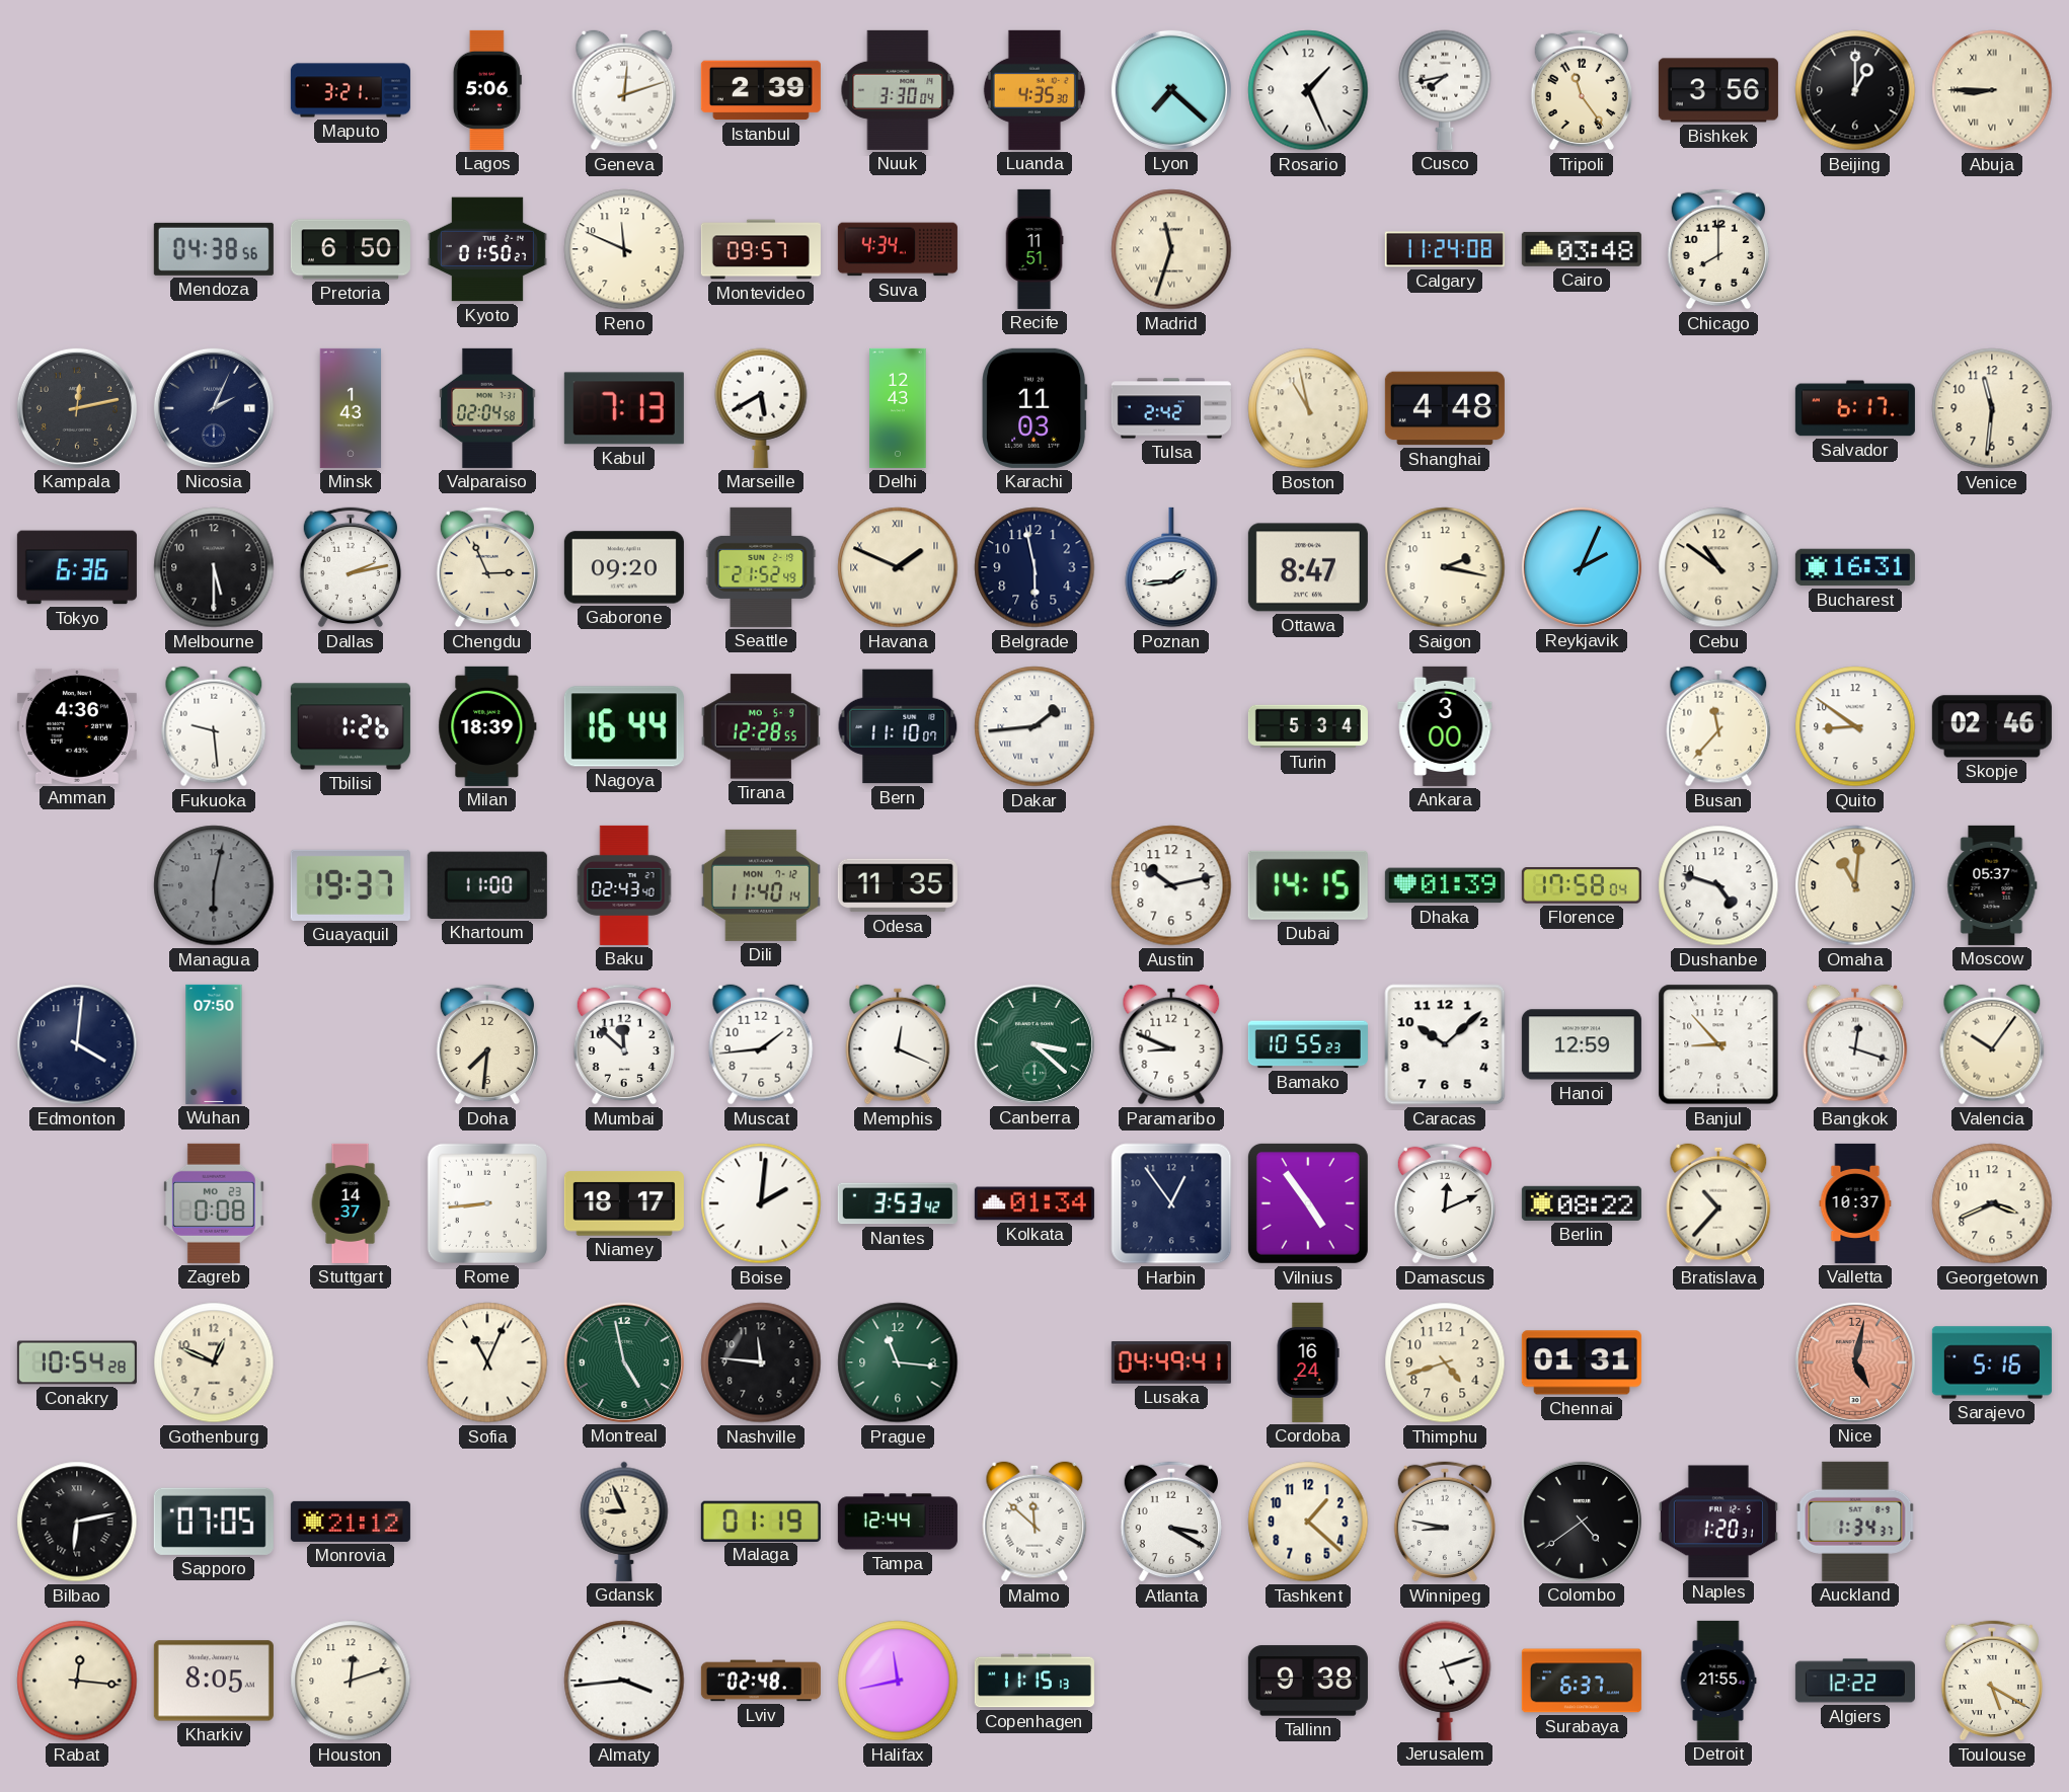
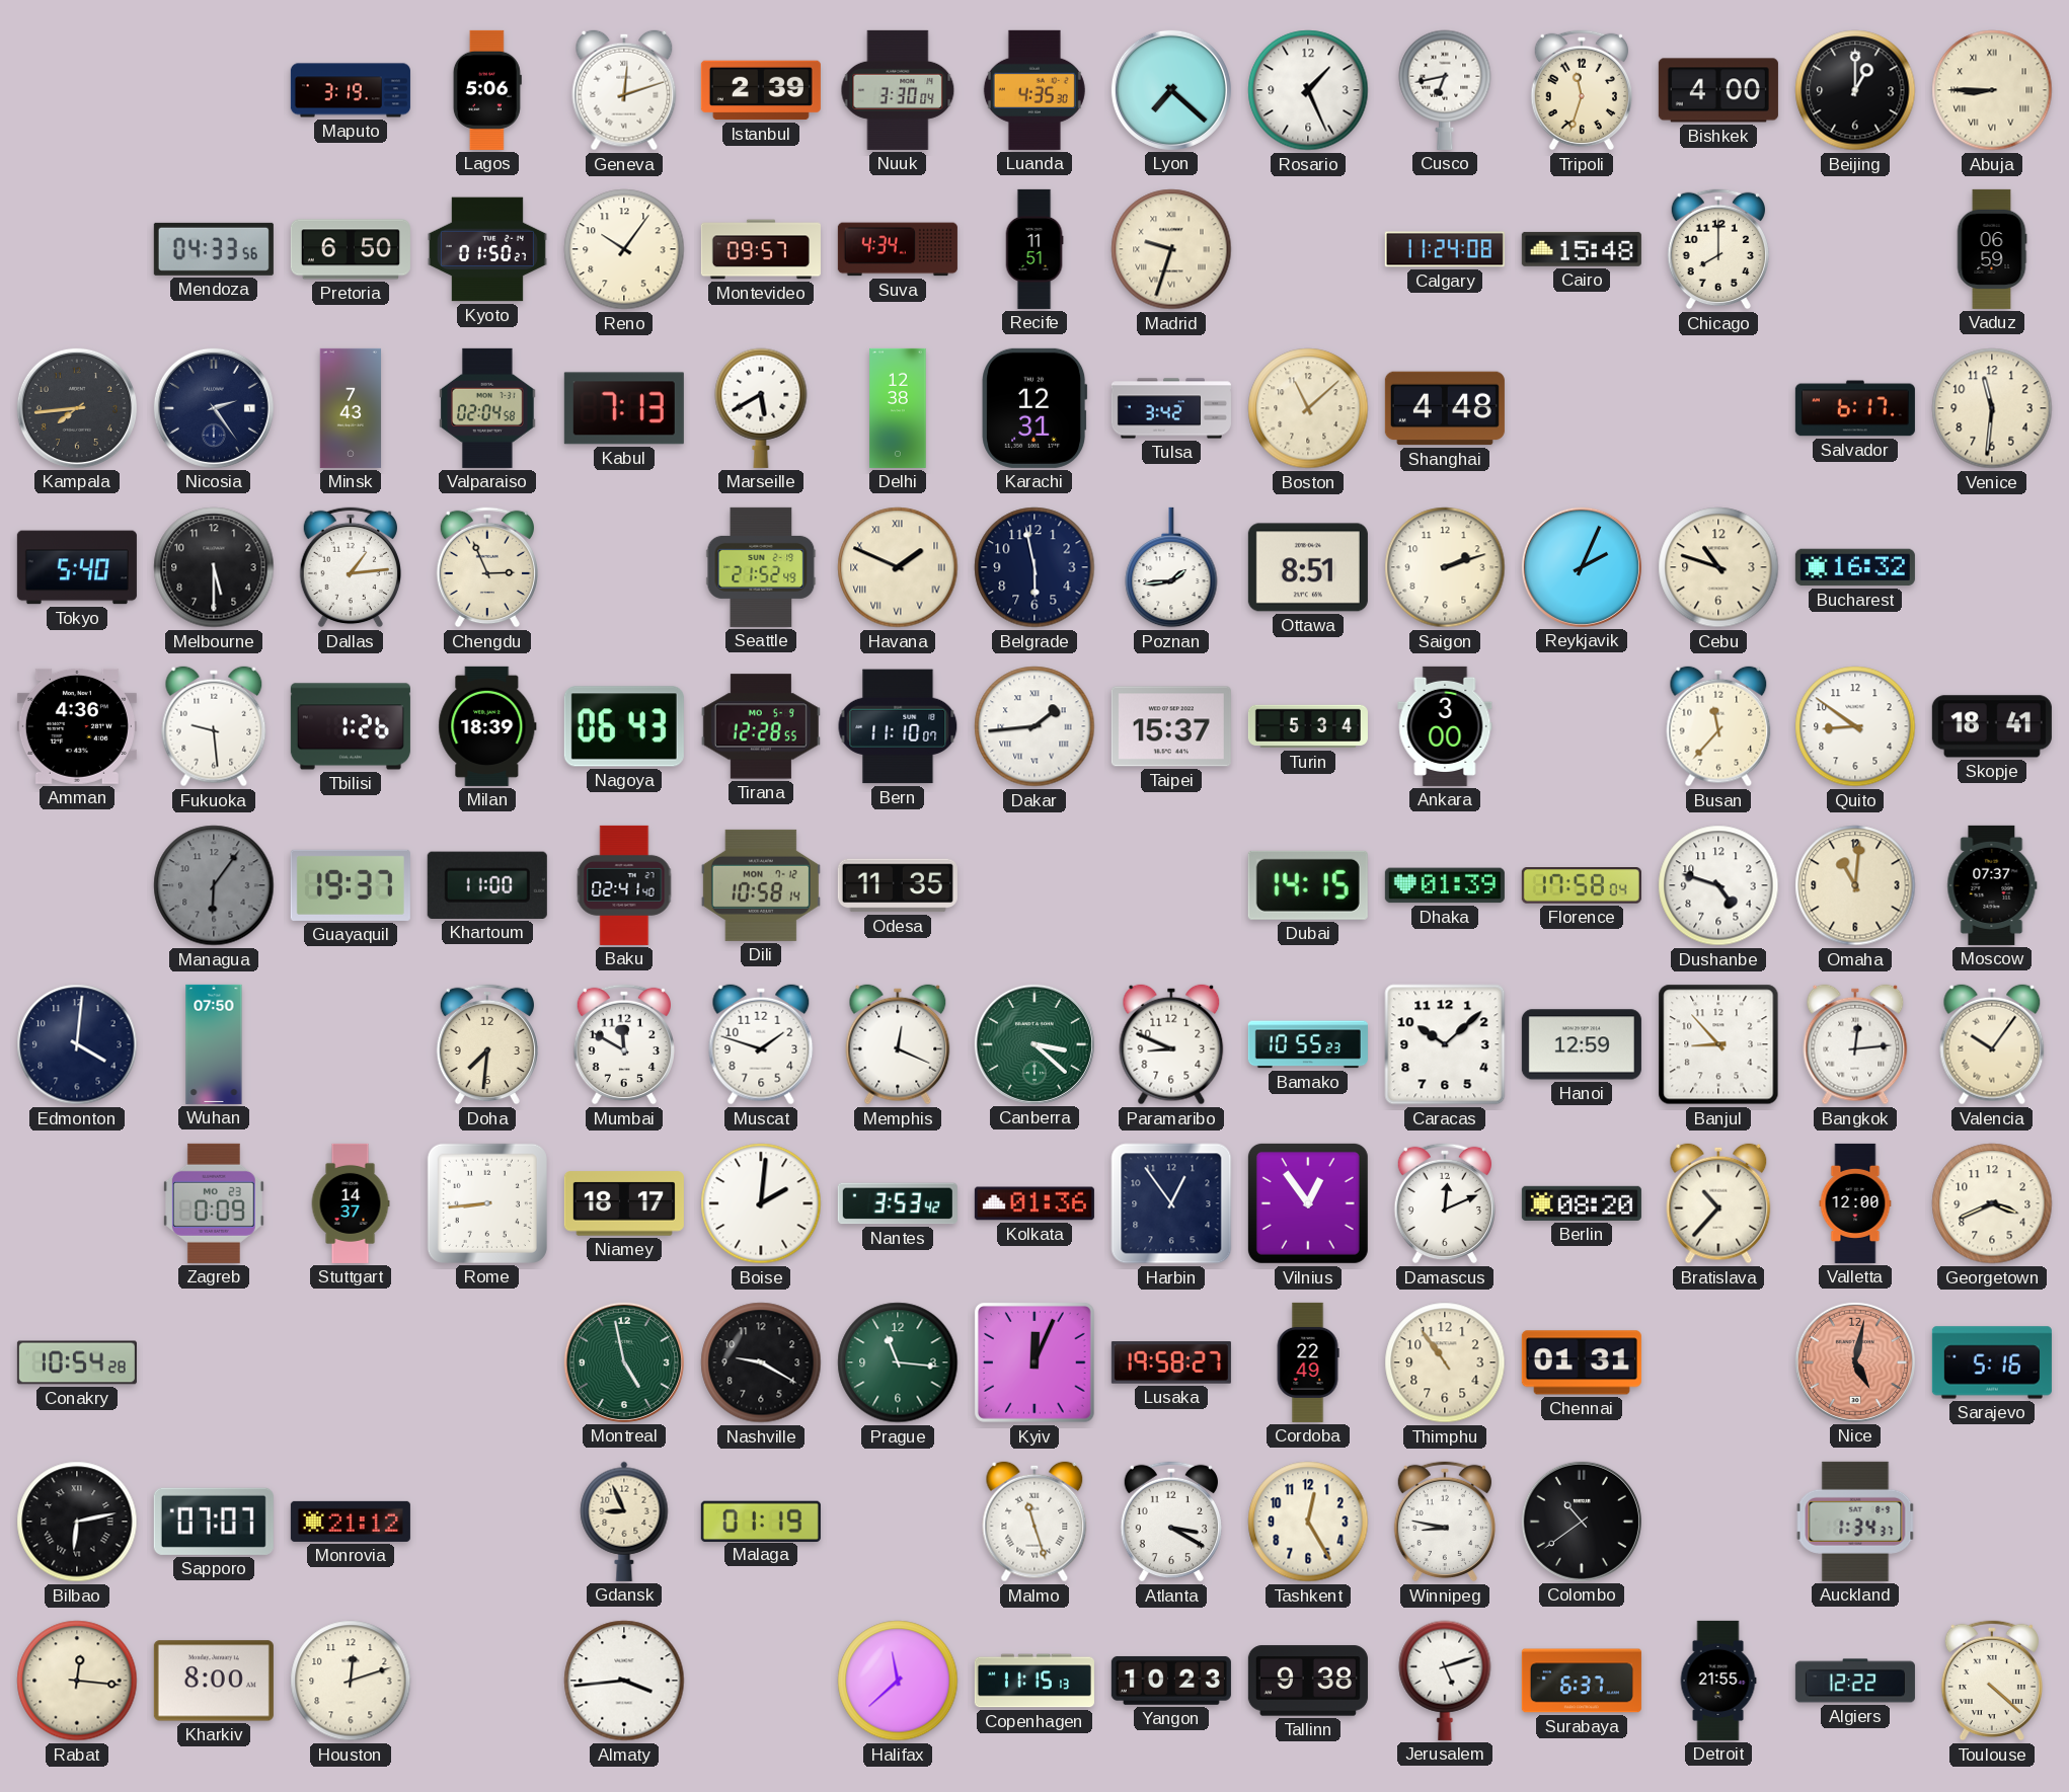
Maputo: 3:21 -> 3:19
Cusco: 7:43 -> 6:43
Tripoli: 11:24 -> 11:33
Bishkek: 3:56 -> 4:00
Mendoza: 04:38 -> 04:33
Reno: 11:49 -> 10:06
Madrid: 11:33 -> 9:33
Cairo: 03:48 -> 15:48
Vaduz: none -> 06:59
Kampala: 12:13 -> 7:44
Nicosia: 2:04 -> 2:24
Minsk: 1:43 -> 7:43
Delhi: 12:43 -> 12:38
Karachi: 11:03 -> 12:31
Tulsa: 2:42 -> 3:42
Boston: 10:58 -> 11:08
Tokyo: 6:36 -> 5:40
Dallas: 2:13 -> 1:14
Gaborone: 09:20 -> none
Ottawa: 8:47 -> 8:51
Saigon: 2:17 -> 2:12
Cebu: 10:51 -> 10:48
Bucharest: 16:31 -> 16:32
Nagoya: 16:44 -> 06:43
Taipei: none -> 15:37
Skopje: 02:46 -> 18:41
Managua: 6:02 -> 6:06
Baku: 02:43 -> 02:41
Dili: 11:40 -> 10:58
Austin: 10:13 -> none
Moscow: 05:37 -> 07:37
Mumbai: 11:52 -> 11:50
Muscat: 1:44 -> 1:48
Bangkok: 12:18 -> 12:14
Zagreb: 0:08 -> 0:09
Kolkata: 01:34 -> 01:36
Vilnius: 4:54 -> 12:54
Berlin: 08:22 -> 08:20
Valletta: 10:37 -> 12:00
Gothenburg: 12:49 -> none
Sofia: 11:04 -> none
Nashville: 11:46 -> 9:20
Kyiv: none -> 12:04
Lusaka: 04:49 -> 19:58
Cordoba: 16:24 -> 22:49
Thimphu: 4:42 -> 10:54
Sapporo: 07:05 -> 07:07
Tampa: 12:44 -> none
Malmo: 11:52 -> 11:27
Tashkent: 1:22 -> 12:25
Colombo: 4:39 -> 10:39
Naples: 1:20 -> none
Kharkiv: 8:05 -> 8:00
Lviv: 02:48 -> none
Halifax: 11:43 -> 11:38
Yangon: none -> 10:23
Toulouse: 5:20 -> 4:22
